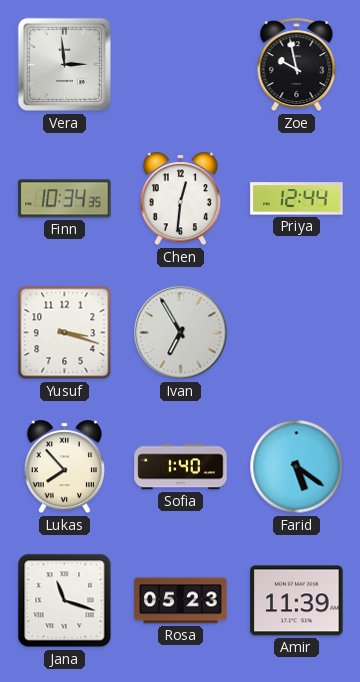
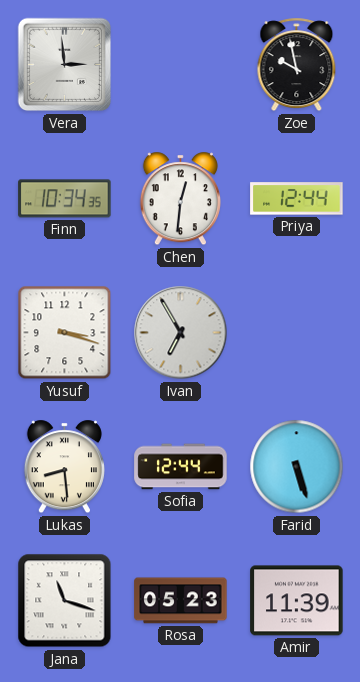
Lukas: 7:53 -> 8:29
Sofia: 1:40 -> 12:44
Farid: 5:21 -> 5:27
